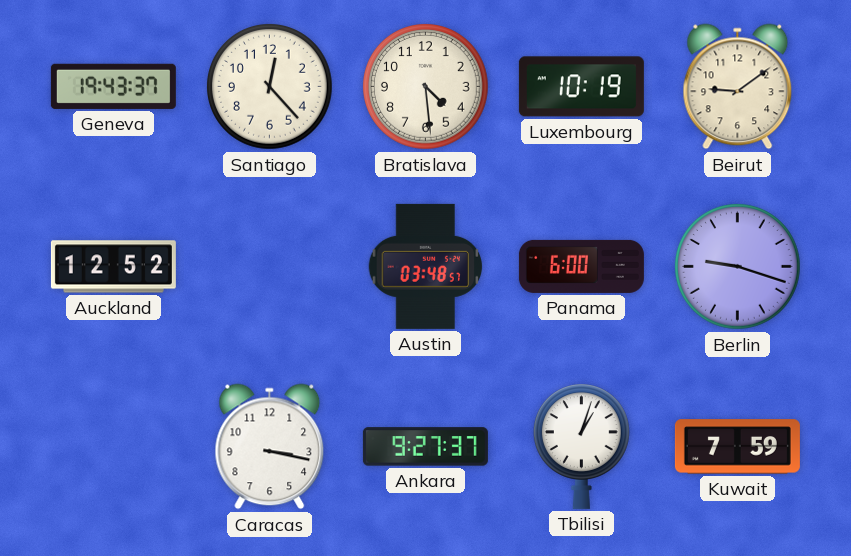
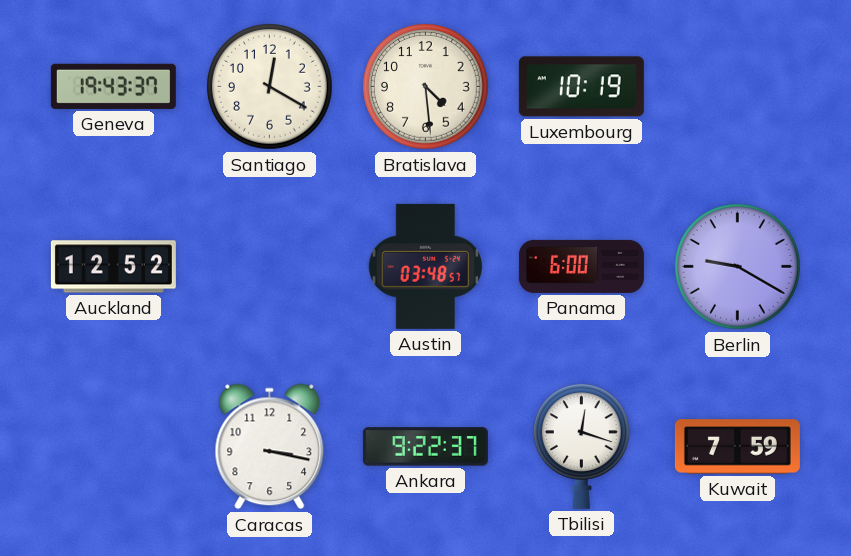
Santiago: 12:23 -> 12:20
Beirut: 9:09 -> none
Berlin: 9:18 -> 9:20
Ankara: 9:27 -> 9:22
Tbilisi: 1:03 -> 12:18
